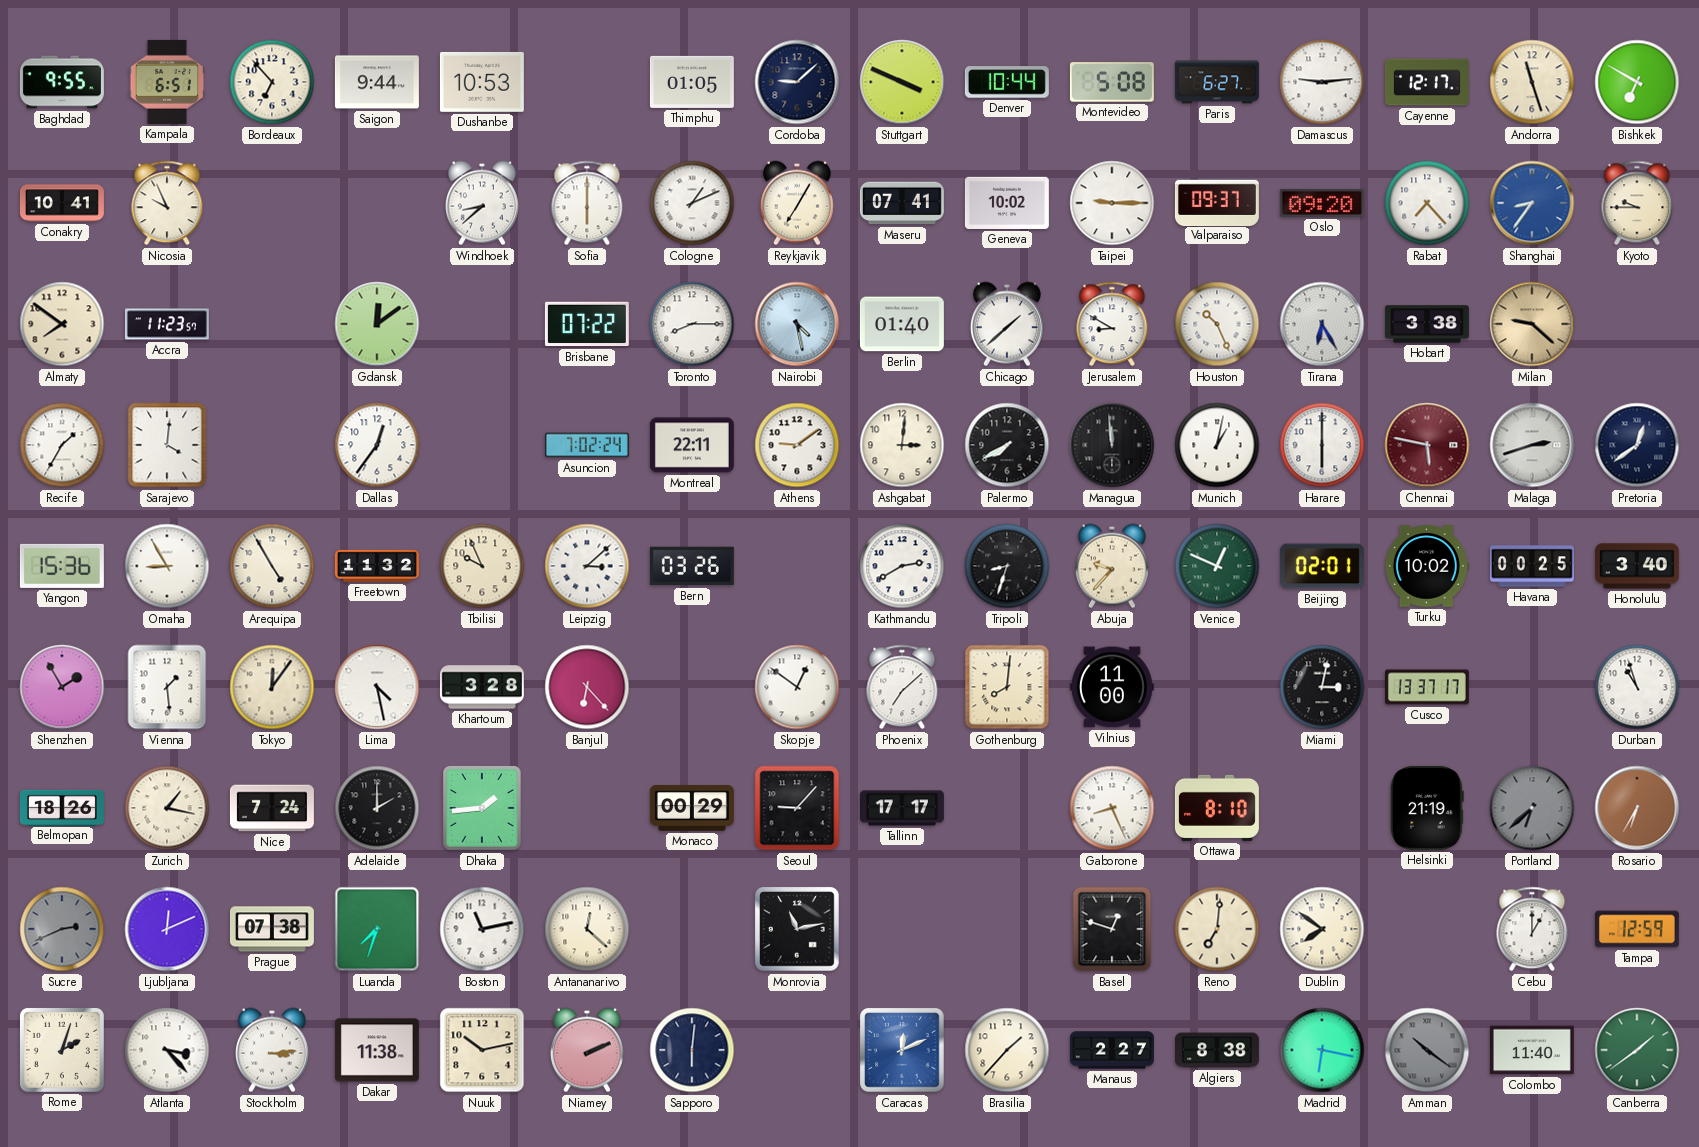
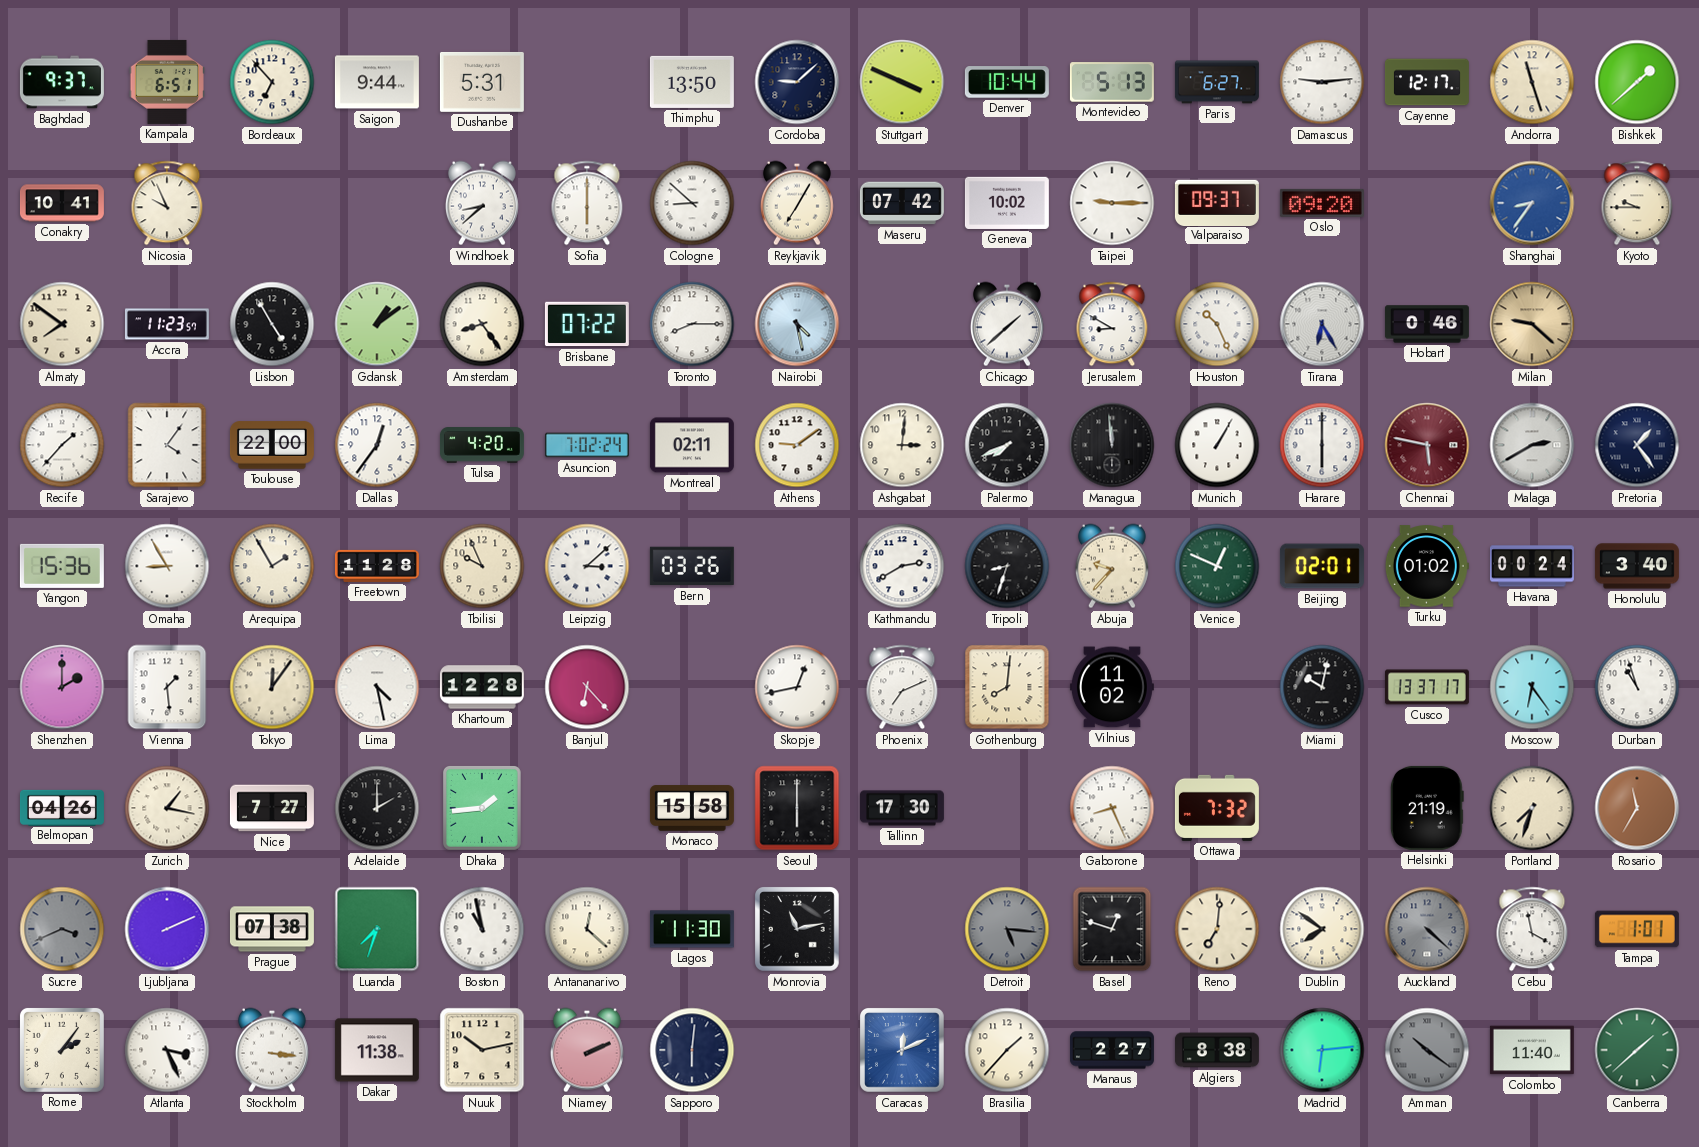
Baghdad: 9:55 -> 9:37
Dushanbe: 10:53 -> 5:31
Thimphu: 01:05 -> 13:50
Montevideo: 5:08 -> 5:13
Bishkek: 6:50 -> 1:38
Cologne: 1:11 -> 8:52
Maseru: 07:41 -> 07:42
Rabat: 7:23 -> none
Lisbon: none -> 4:55
Gdansk: 12:09 -> 1:09
Amsterdam: none -> 8:24
Berlin: 01:40 -> none
Hobart: 3:38 -> 0:46
Recife: 1:35 -> 1:37
Sarajevo: 4:01 -> 4:06
Toulouse: none -> 22:00
Tulsa: none -> 4:20
Montreal: 22:11 -> 02:11
Palermo: 7:40 -> 7:41
Munich: 1:02 -> 1:05
Malaga: 2:42 -> 2:40
Pretoria: 12:39 -> 1:24
Arequipa: 4:55 -> 1:55
Freetown: 11:32 -> 11:28
Turku: 10:02 -> 01:02
Havana: 00:25 -> 00:24
Shenzhen: 1:55 -> 2:00
Khartoum: 3:28 -> 12:28
Skopje: 12:51 -> 12:43
Phoenix: 7:08 -> 7:11
Vilnius: 11:00 -> 11:02
Miami: 3:02 -> 10:02
Moscow: none -> 6:24
Belmopan: 18:26 -> 04:26
Nice: 7:24 -> 7:27
Monaco: 00:29 -> 15:58
Seoul: 9:07 -> 6:00
Tallinn: 17:17 -> 17:30
Ottawa: 8:10 -> 7:32
Portland: 6:38 -> 7:33
Portland dial: grey -> cream
Rosario: 6:35 -> 11:35
Sucre: 2:41 -> 3:41
Ljubljana: 12:11 -> 2:11
Boston: 11:13 -> 10:58
Lagos: none -> 11:30
Detroit: none -> 5:16
Auckland: none -> 4:22
Cebu: 1:00 -> 3:58
Tampa: 12:59 -> 1:01
Rome: 2:03 -> 2:06
Atlanta: 3:23 -> 3:26
Stockholm: 3:14 -> 3:16
Madrid: 6:17 -> 6:14
Canberra: 1:39 -> 1:38
